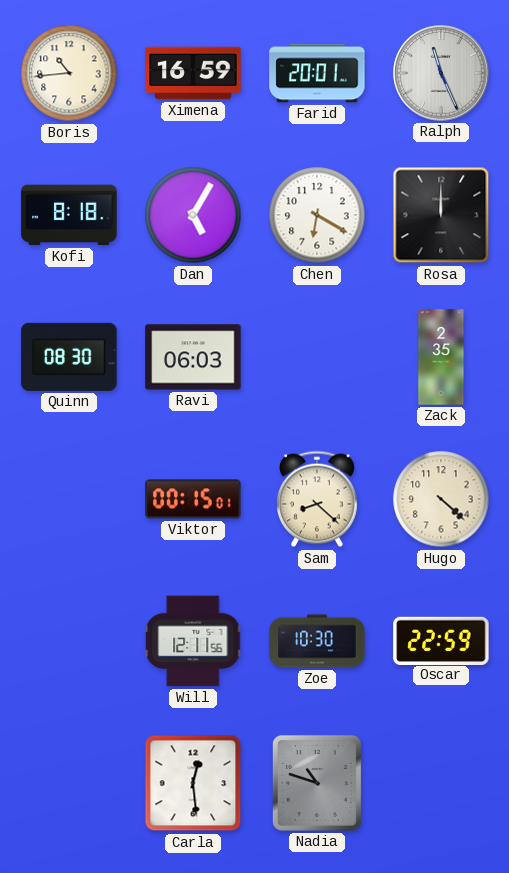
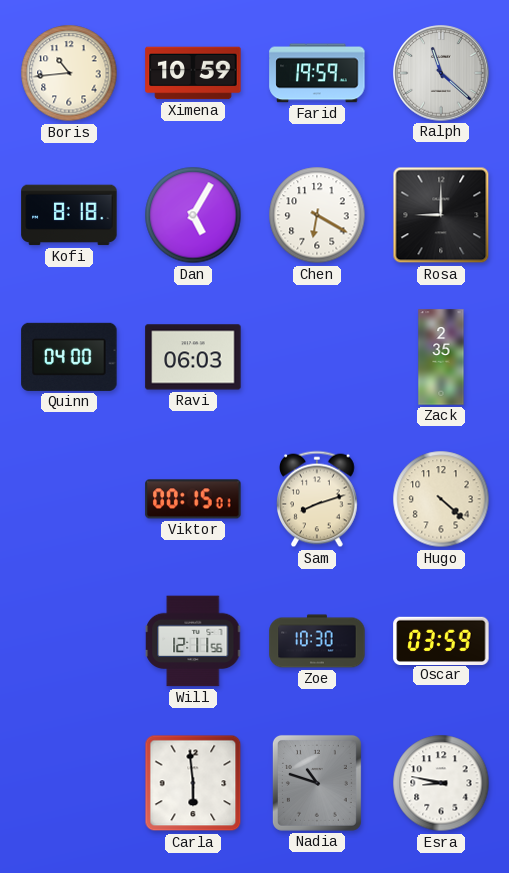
Ximena: 16:59 -> 10:59
Farid: 20:01 -> 19:59
Ralph: 11:26 -> 11:22
Rosa: 12:00 -> 9:00
Quinn: 08:30 -> 04:00
Sam: 8:22 -> 8:12
Oscar: 22:59 -> 03:59
Carla: 12:29 -> 5:59
Esra: none -> 8:47
